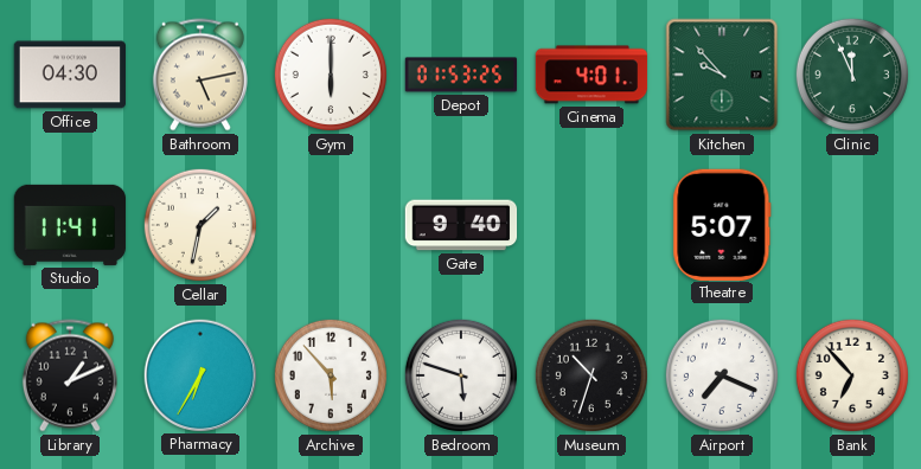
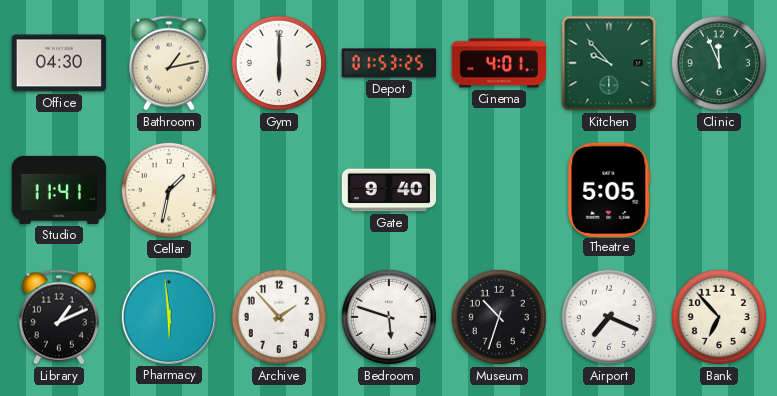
Bathroom: 5:13 -> 1:13
Theatre: 5:07 -> 5:05
Pharmacy: 6:35 -> 5:59
Archive: 5:53 -> 1:53
